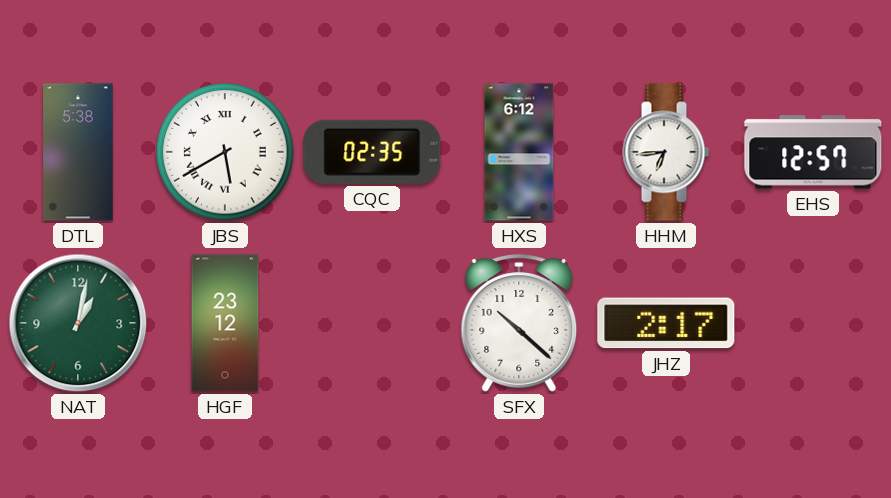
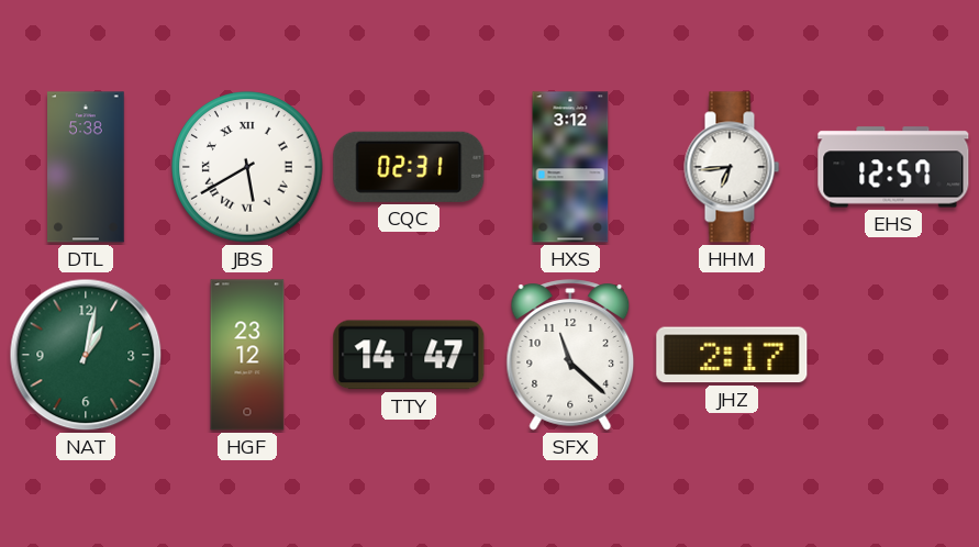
CQC: 02:35 -> 02:31
HXS: 6:12 -> 3:12
TTY: none -> 14:47
SFX: 10:22 -> 11:22
